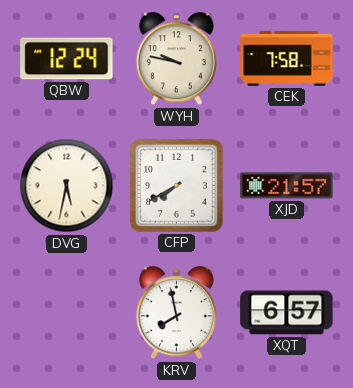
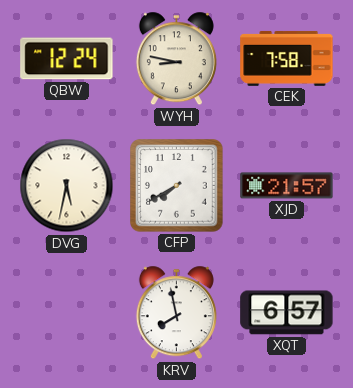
WYH: 9:47 -> 8:47
